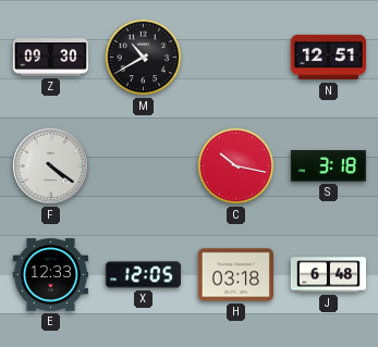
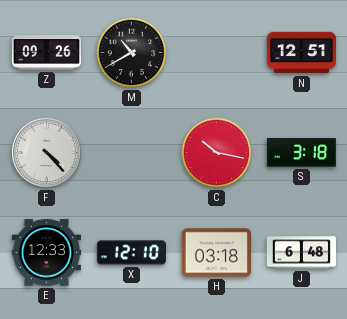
Z: 09:30 -> 09:26
F: 4:21 -> 4:23
X: 12:05 -> 12:10
